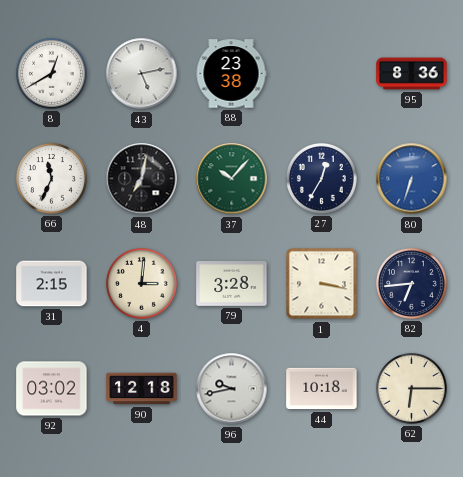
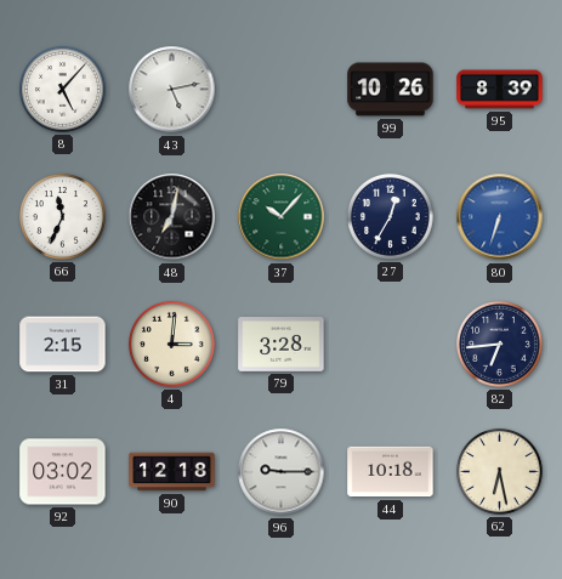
8: 12:40 -> 5:07
88: 23:38 -> none
99: none -> 10:26
95: 8:36 -> 8:39
1: 3:17 -> none
96: 9:43 -> 9:15
62: 6:15 -> 6:28
